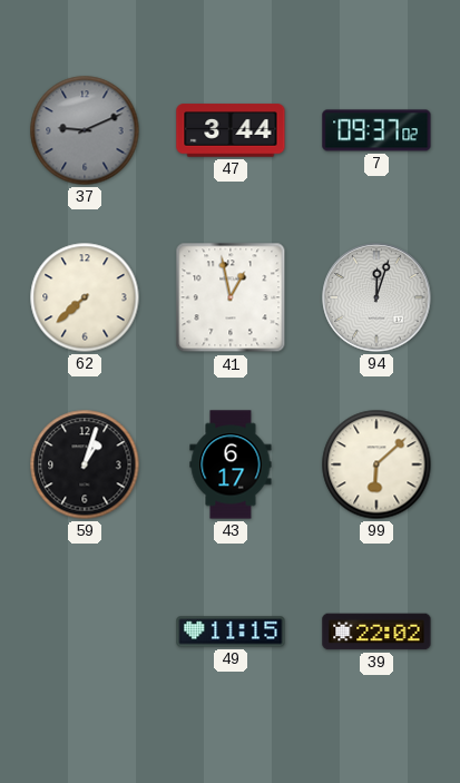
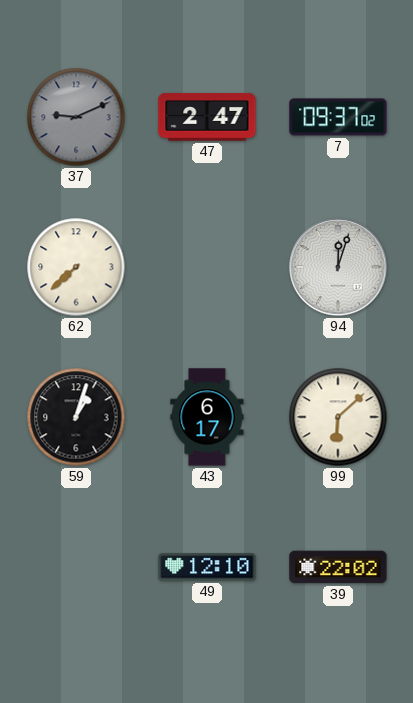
47: 3:44 -> 2:47
41: 12:58 -> none
49: 11:15 -> 12:10
